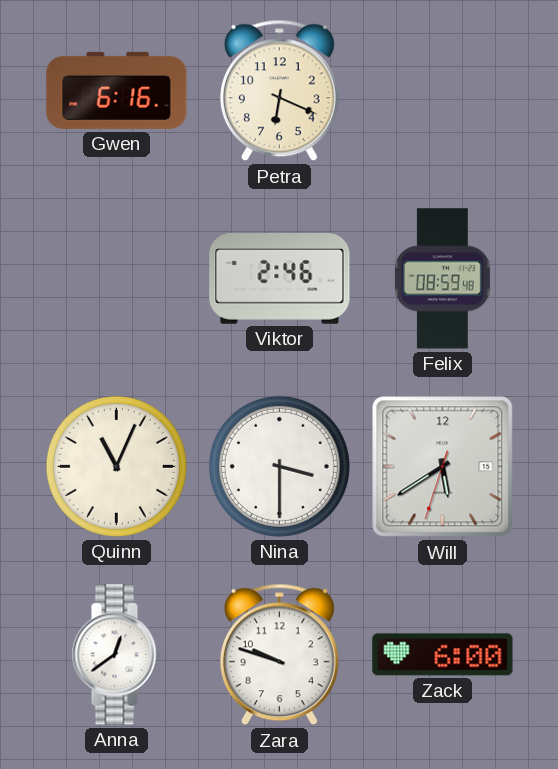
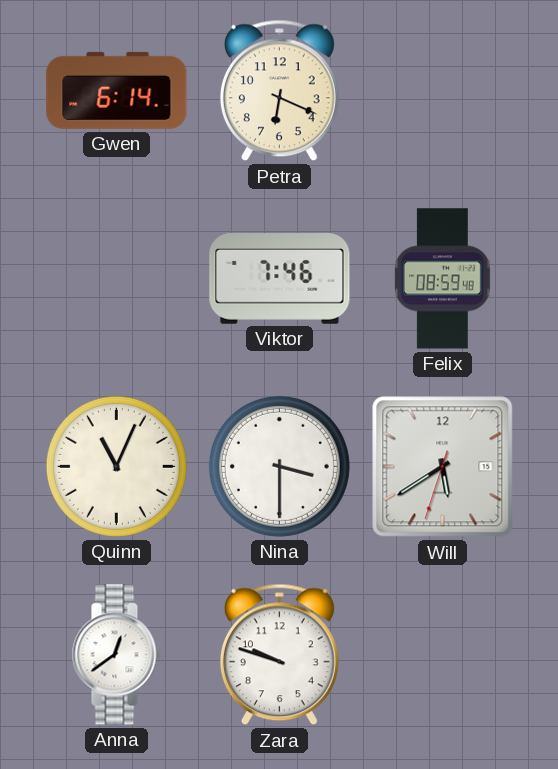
Gwen: 6:16 -> 6:14
Viktor: 2:46 -> 7:46
Zack: 6:00 -> none
